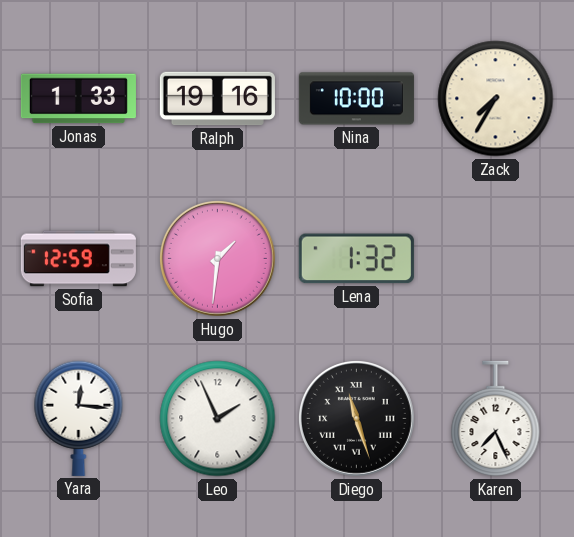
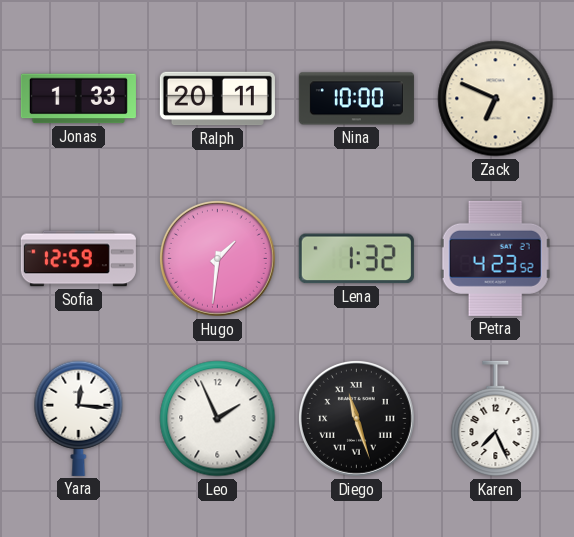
Ralph: 19:16 -> 20:11
Zack: 7:35 -> 6:49
Petra: none -> 4:23
